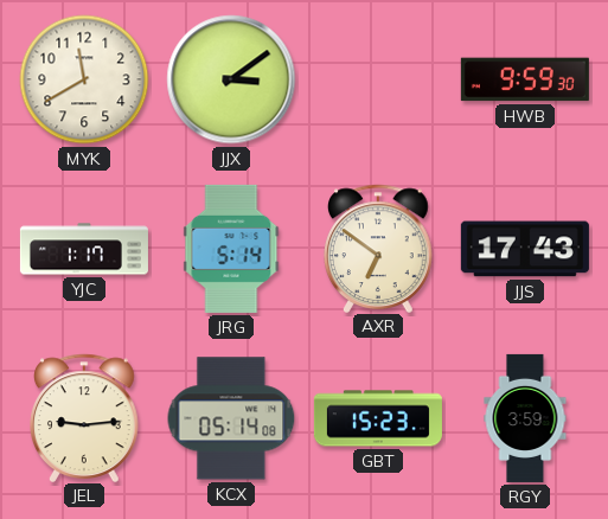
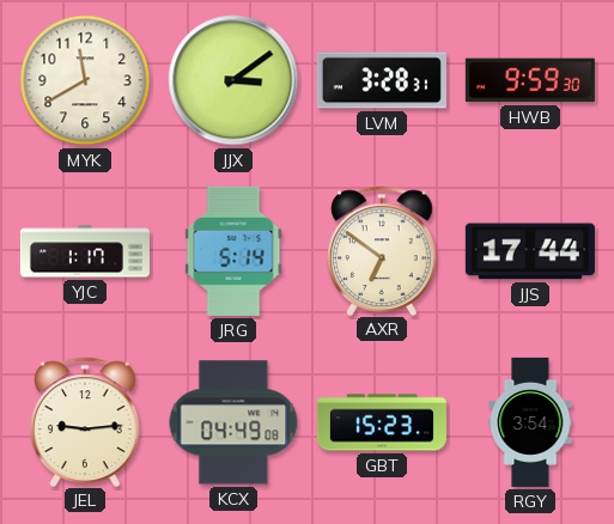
LVM: none -> 3:28
JJS: 17:43 -> 17:44
KCX: 05:14 -> 04:49
RGY: 3:59 -> 3:54
